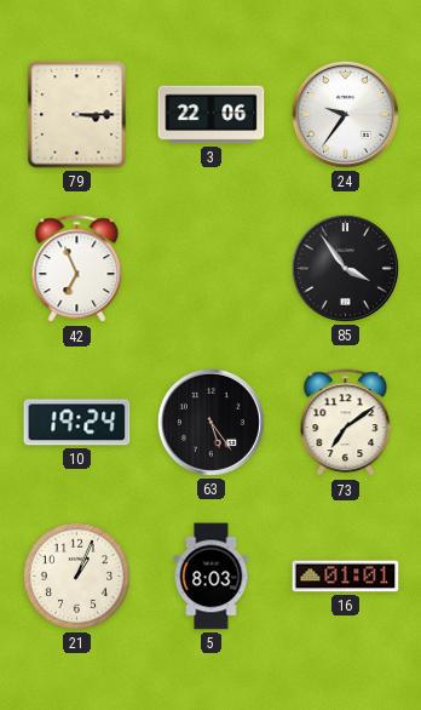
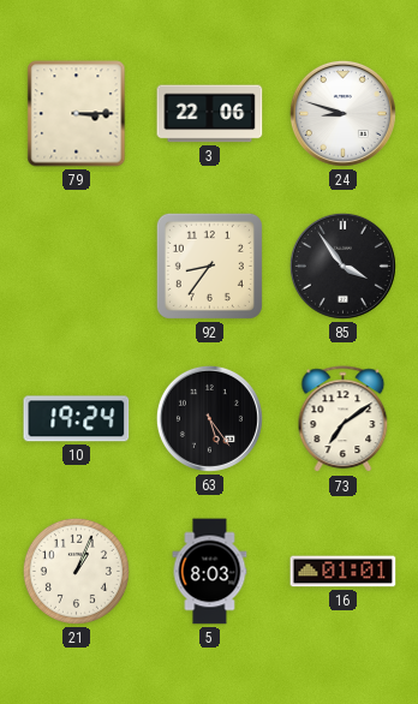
24: 9:36 -> 8:48
42: 6:56 -> none
92: none -> 8:36
